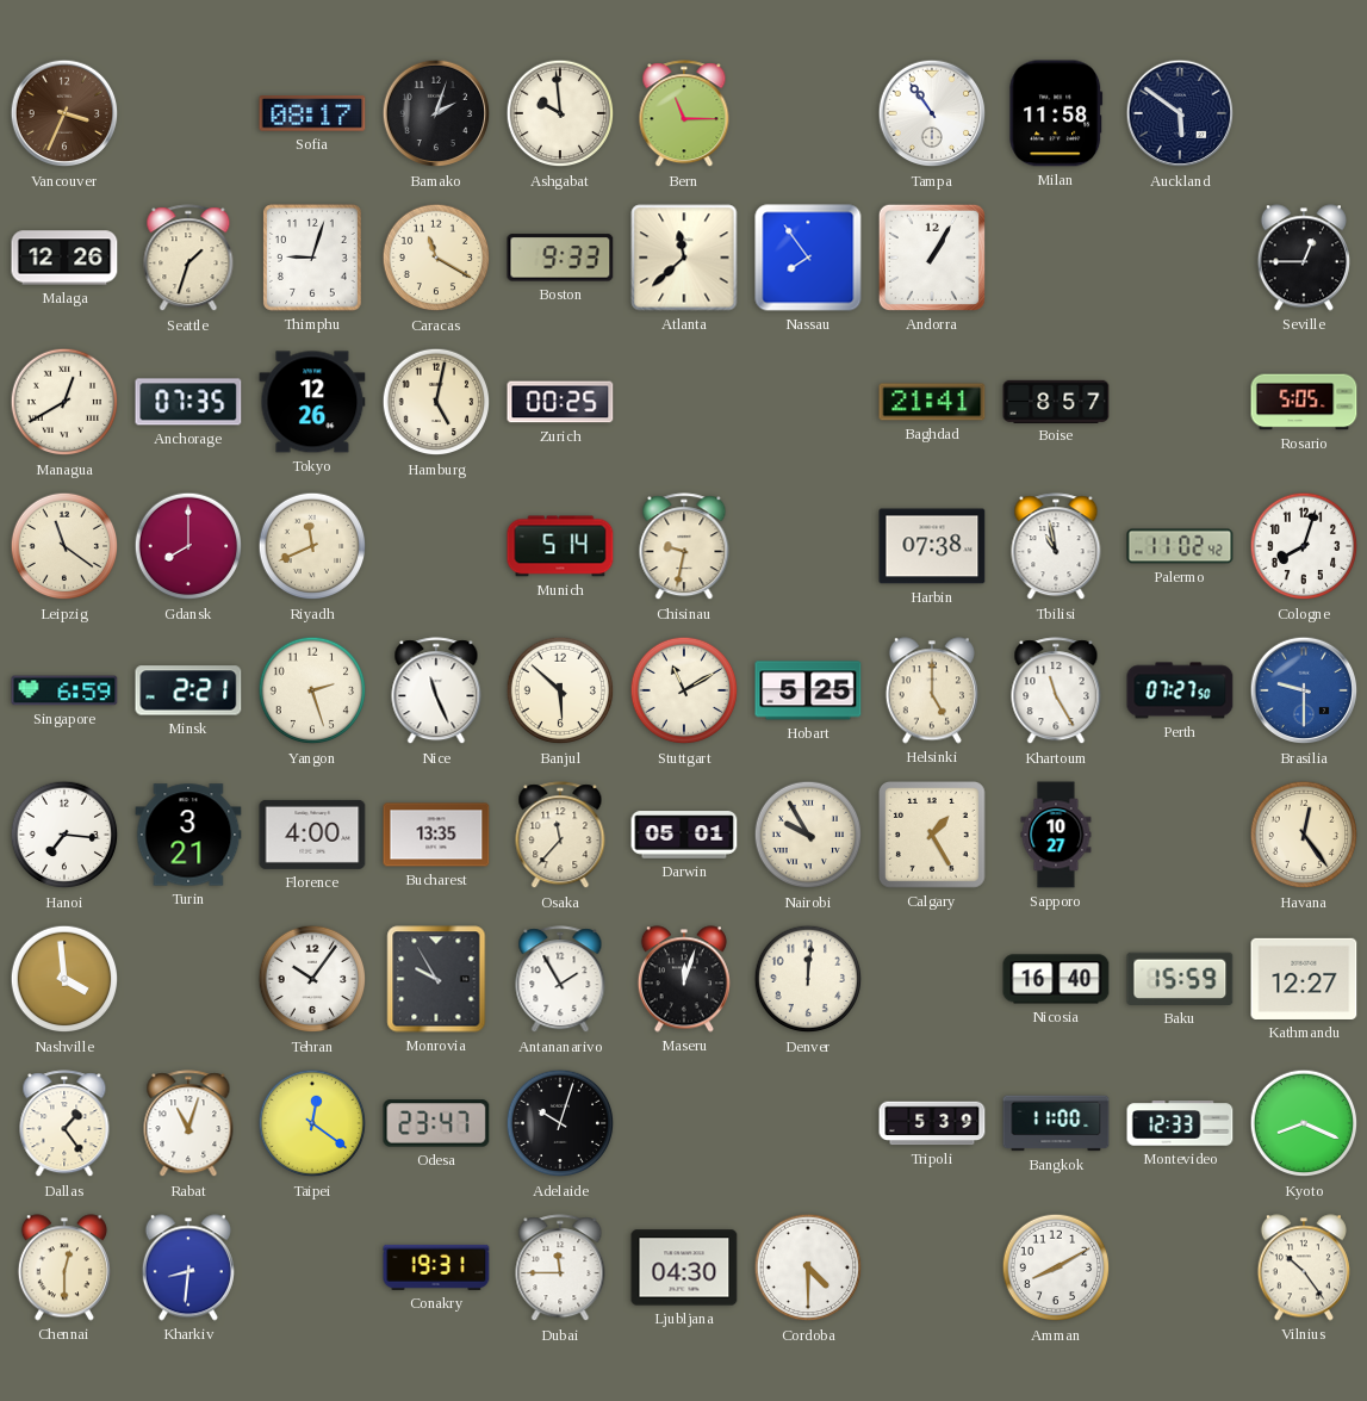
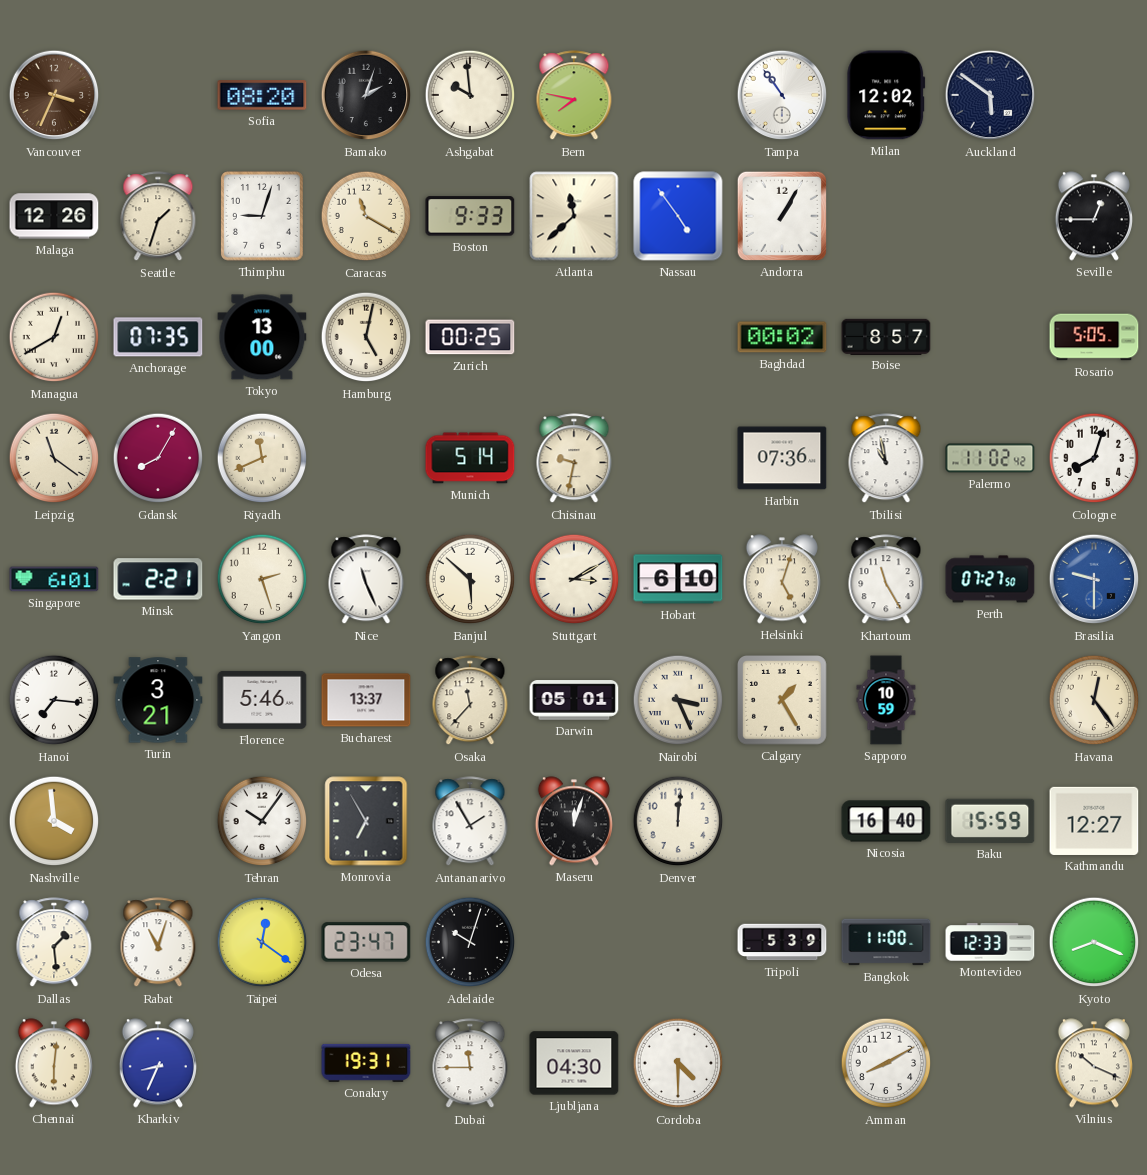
Sofia: 08:17 -> 08:20
Bern: 11:15 -> 7:47
Milan: 11:58 -> 12:02
Nassau: 7:54 -> 4:54
Tokyo: 12:26 -> 13:00
Baghdad: 21:41 -> 00:02
Gdansk: 8:00 -> 8:05
Harbin: 07:38 -> 07:36
Singapore: 6:59 -> 6:01
Stuttgart: 11:10 -> 3:10
Hobart: 5:25 -> 6:10
Helsinki: 5:00 -> 5:03
Florence: 4:00 -> 5:46
Bucharest: 13:35 -> 13:37
Nairobi: 9:55 -> 3:26
Sapporo: 10:27 -> 10:59
Monrovia: 9:55 -> 6:55
Dallas: 1:24 -> 1:29
Chennai: 12:30 -> 6:01
Kharkiv: 8:31 -> 8:34
Vilnius: 10:24 -> 10:19
